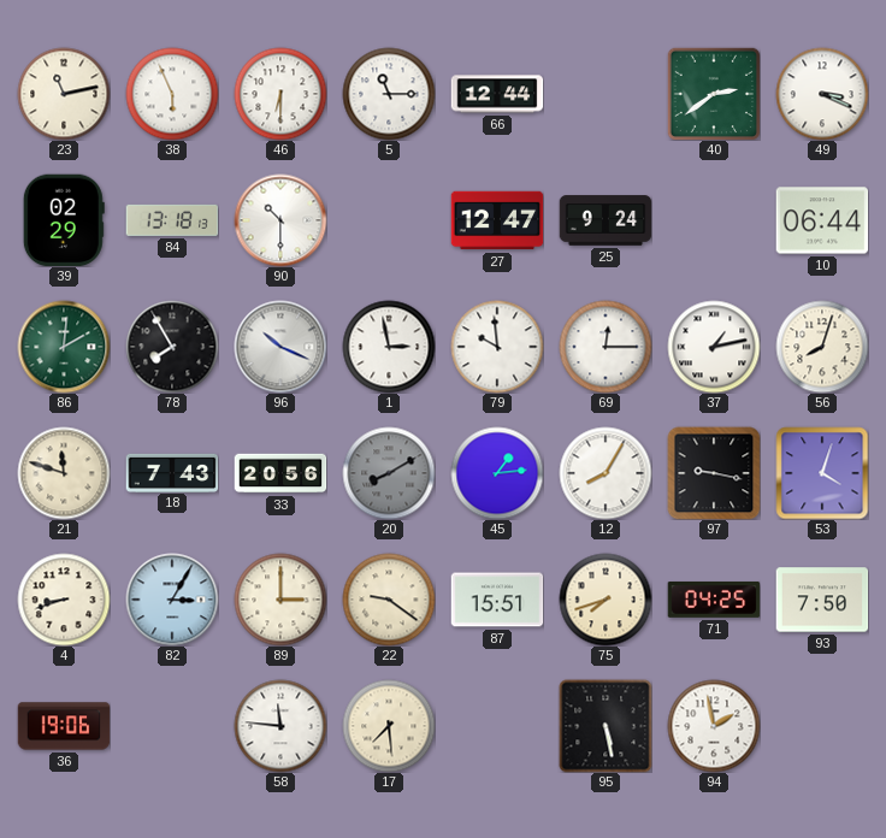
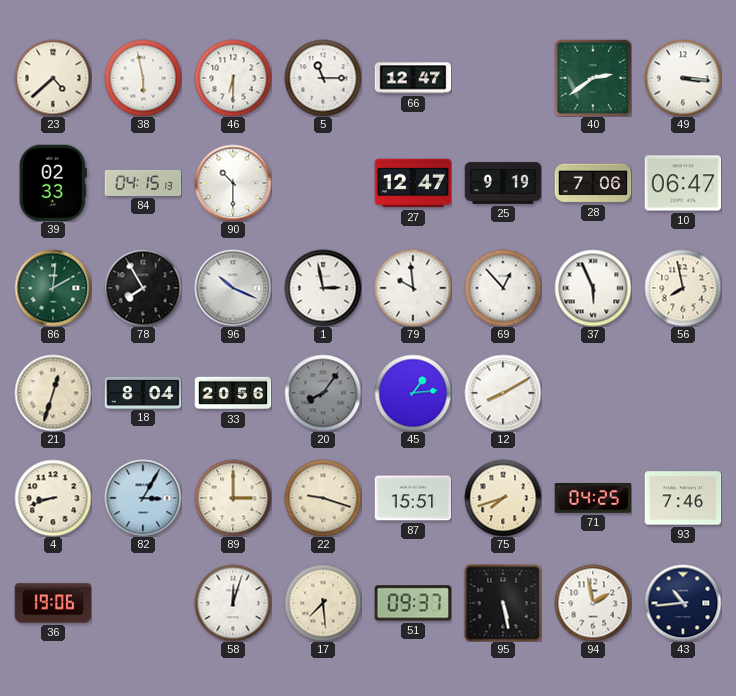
23: 11:13 -> 4:38
38: 5:56 -> 5:58
66: 12:44 -> 12:47
49: 3:19 -> 3:16
39: 02:29 -> 02:33
84: 13:18 -> 04:15
25: 9:24 -> 9:19
28: none -> 7:06
10: 06:44 -> 06:47
69: 12:15 -> 12:53
37: 1:13 -> 5:56
56: 8:03 -> 7:58
21: 11:48 -> 12:33
18: 7:43 -> 8:04
20: 8:10 -> 8:06
12: 8:05 -> 8:10
97: 9:17 -> none
53: 4:03 -> none
22: 9:21 -> 9:18
93: 7:50 -> 7:46
58: 11:46 -> 12:03
51: none -> 09:37
43: none -> 10:44
